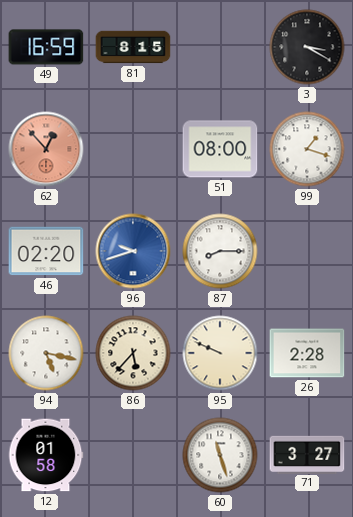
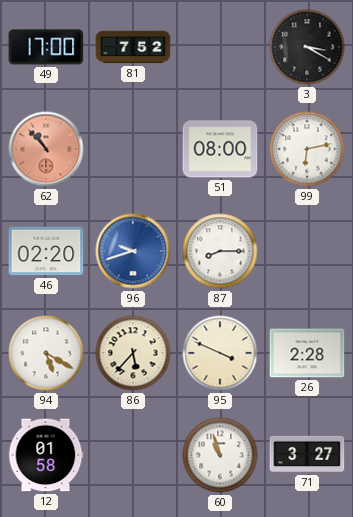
49: 16:59 -> 17:00
81: 8:15 -> 7:52
62: 12:53 -> 10:53
99: 1:18 -> 6:13
94: 5:17 -> 5:20
95: 9:49 -> 3:49
60: 11:27 -> 10:57
